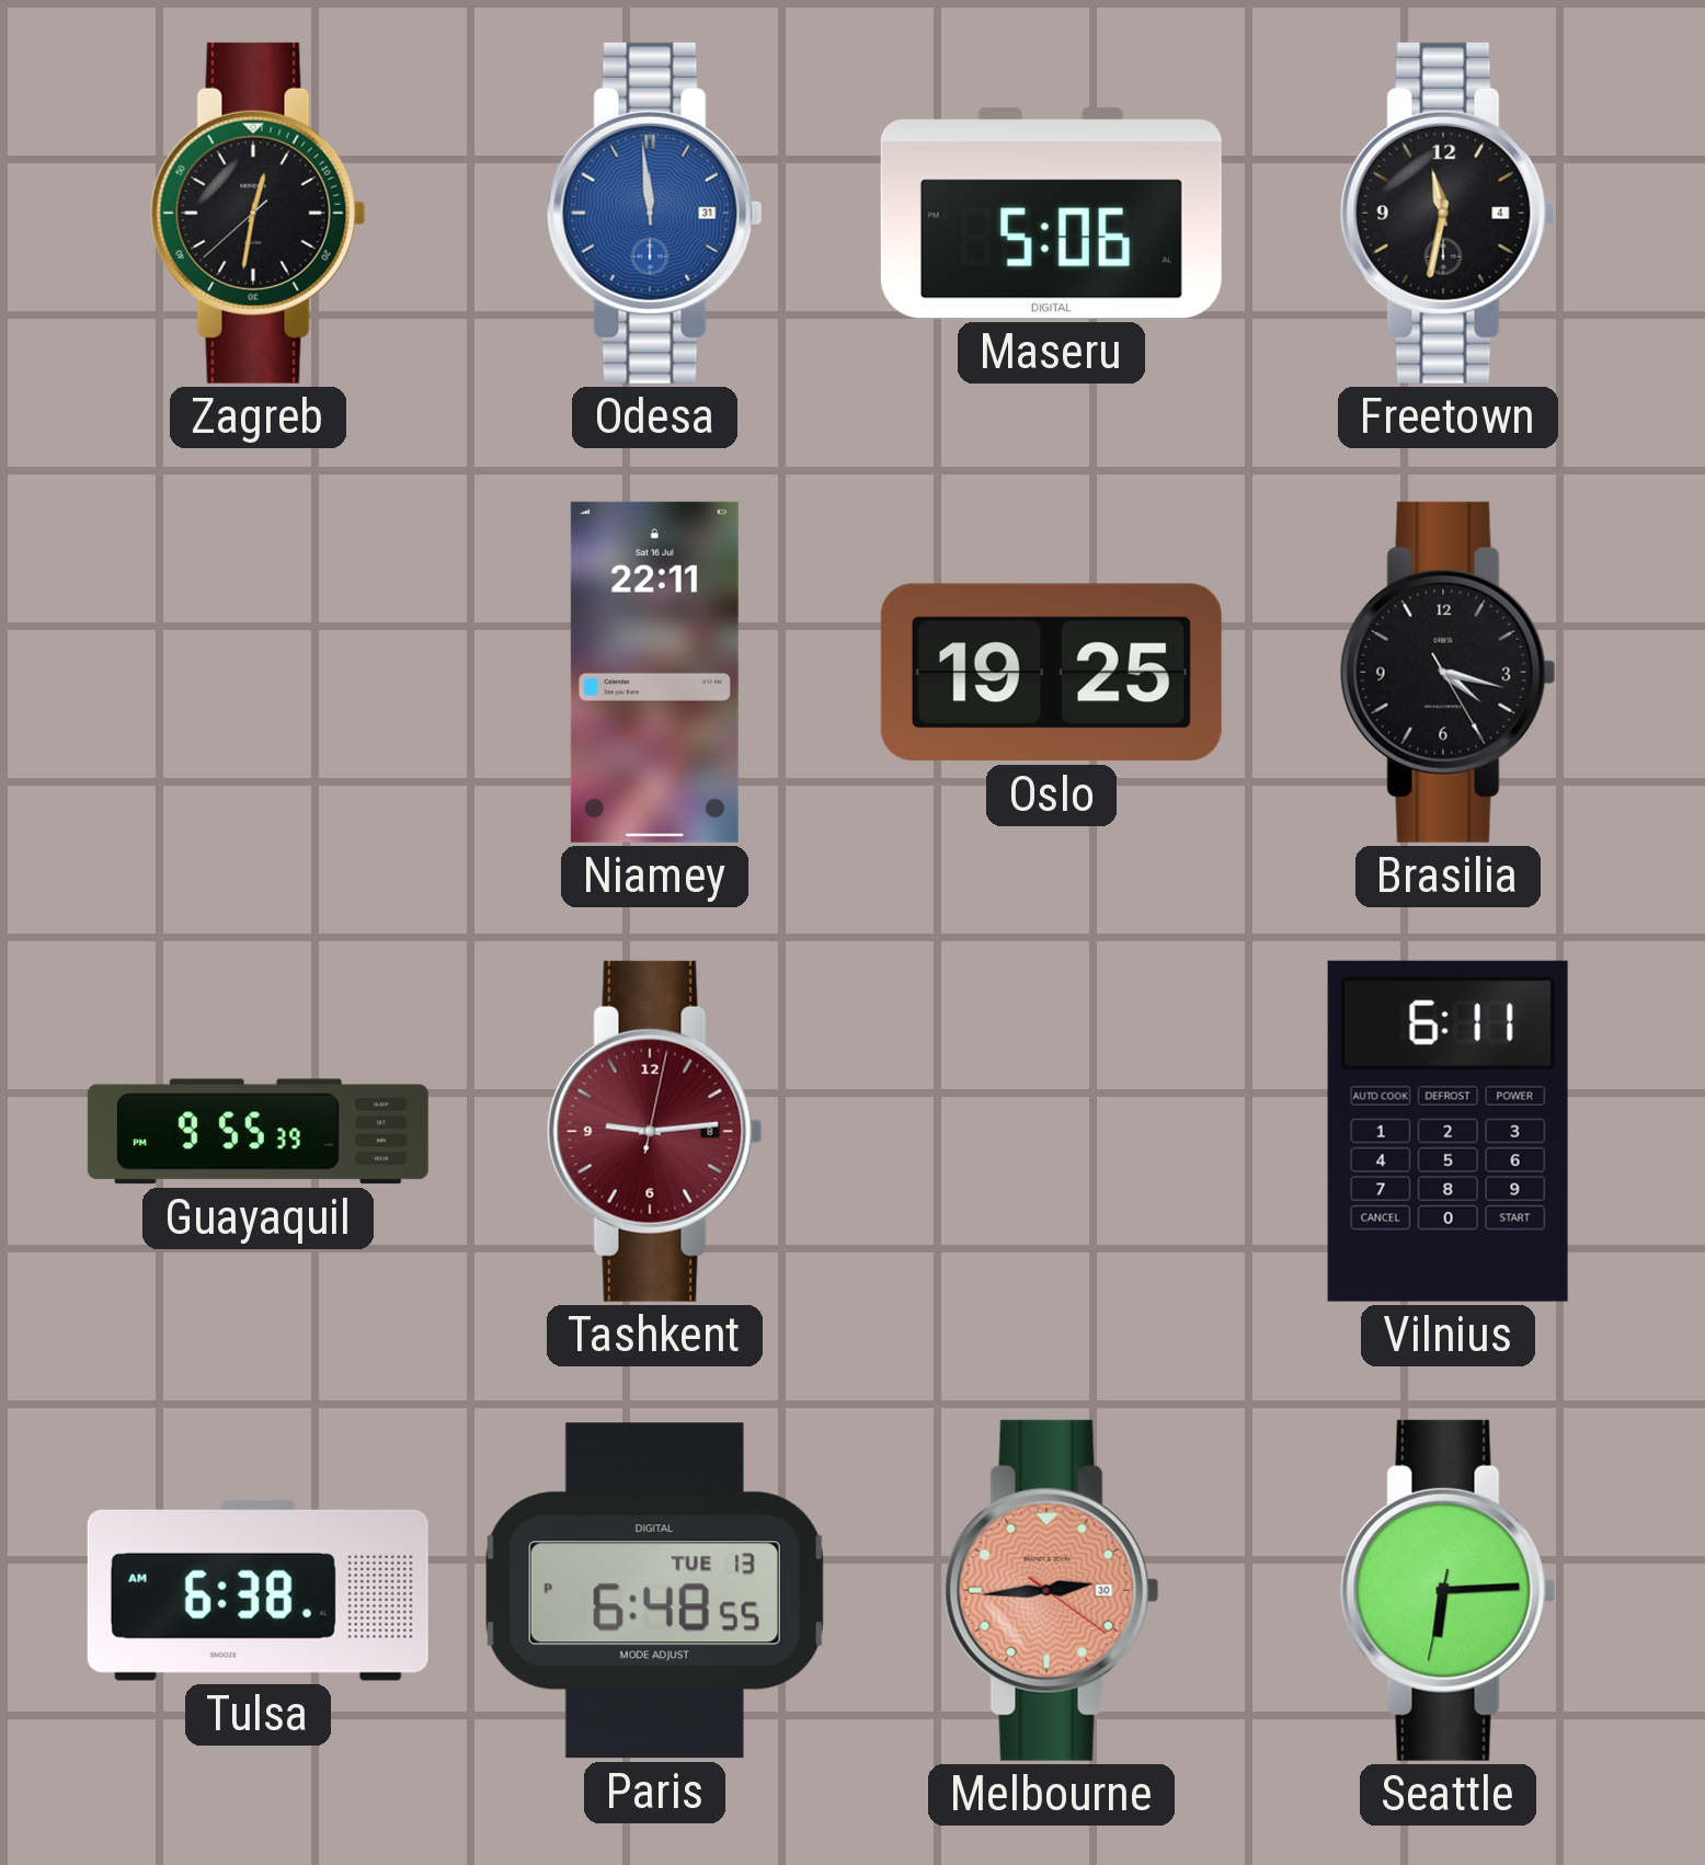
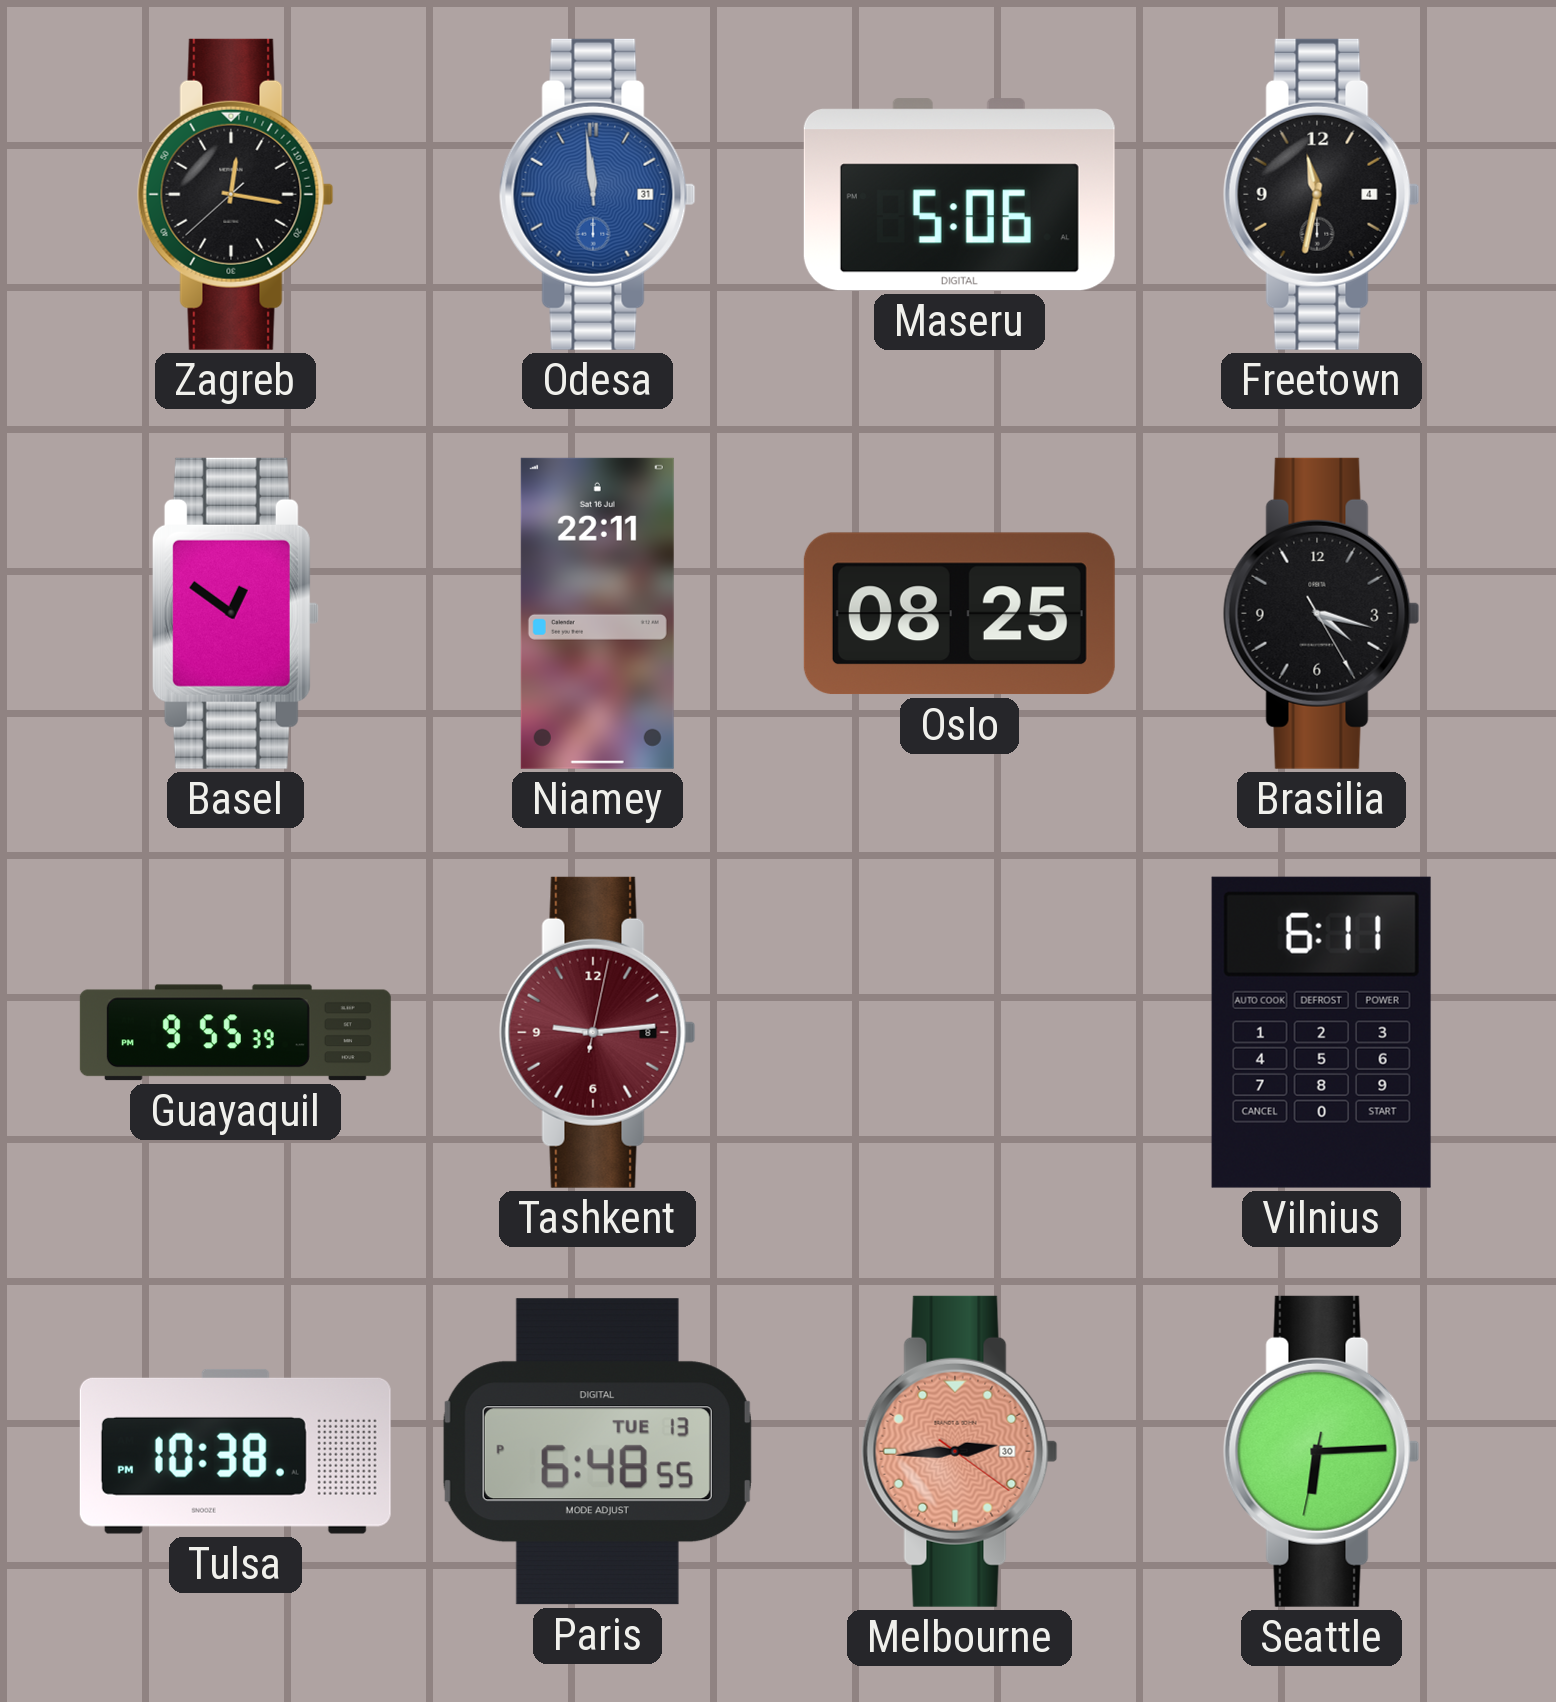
Zagreb: 12:31 -> 12:16
Basel: none -> 12:51
Oslo: 19:25 -> 08:25
Tulsa: 6:38 -> 10:38
